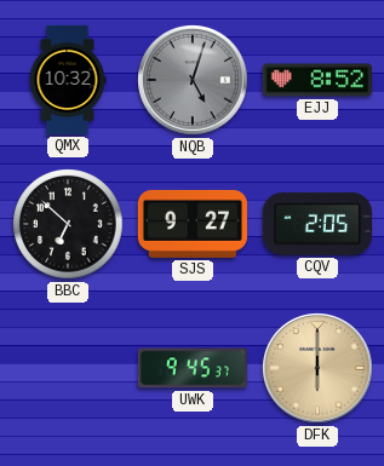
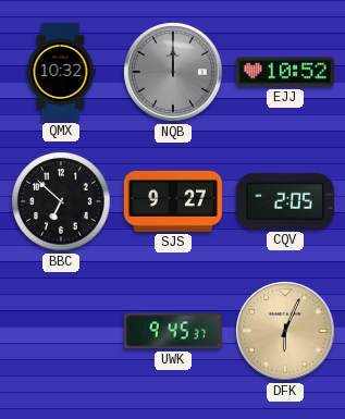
NQB: 5:03 -> 12:00
EJJ: 8:52 -> 10:52
DFK: 6:00 -> 6:04
